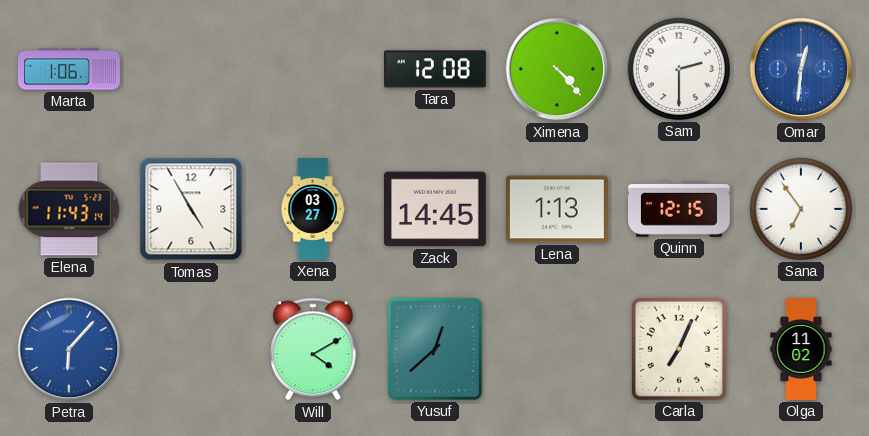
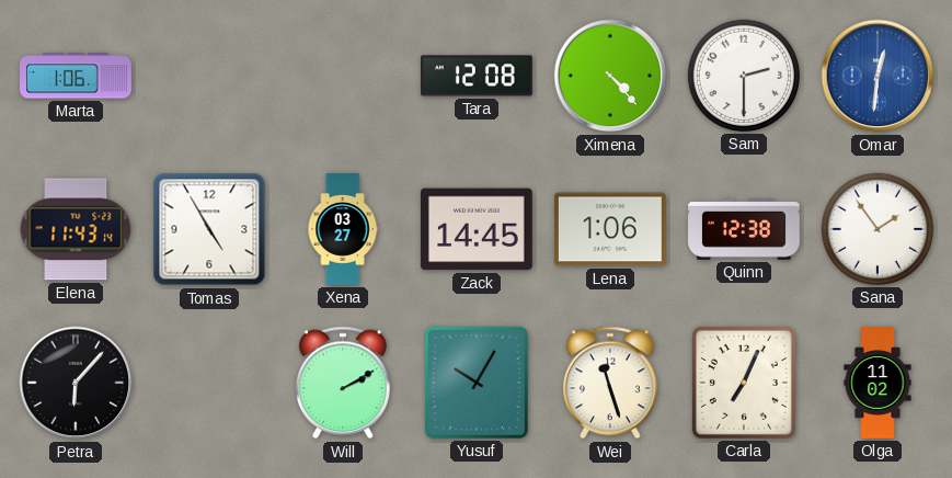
Lena: 1:13 -> 1:06
Quinn: 12:15 -> 12:38
Sana: 6:54 -> 1:54
Petra dial: blue -> black
Will: 4:10 -> 2:10
Yusuf: 12:38 -> 10:05
Wei: none -> 11:27
